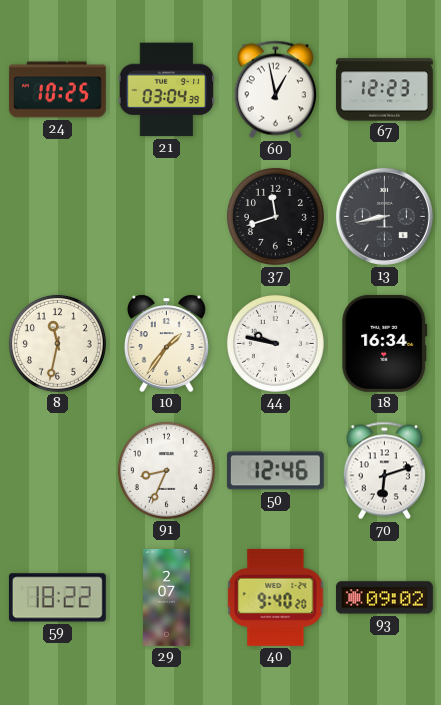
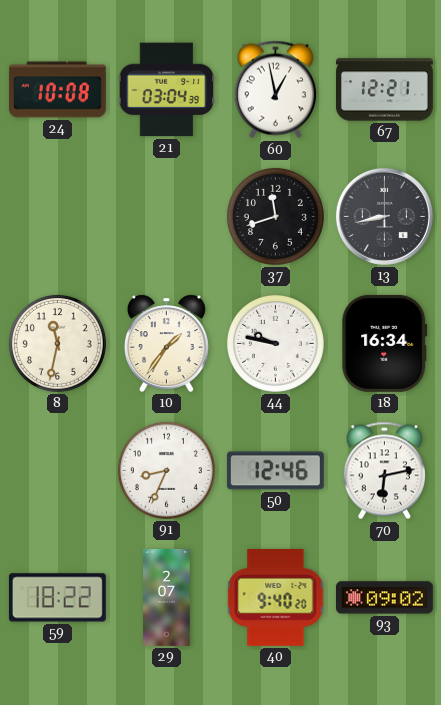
24: 10:25 -> 10:08
67: 12:23 -> 12:21
70: 6:12 -> 6:13
